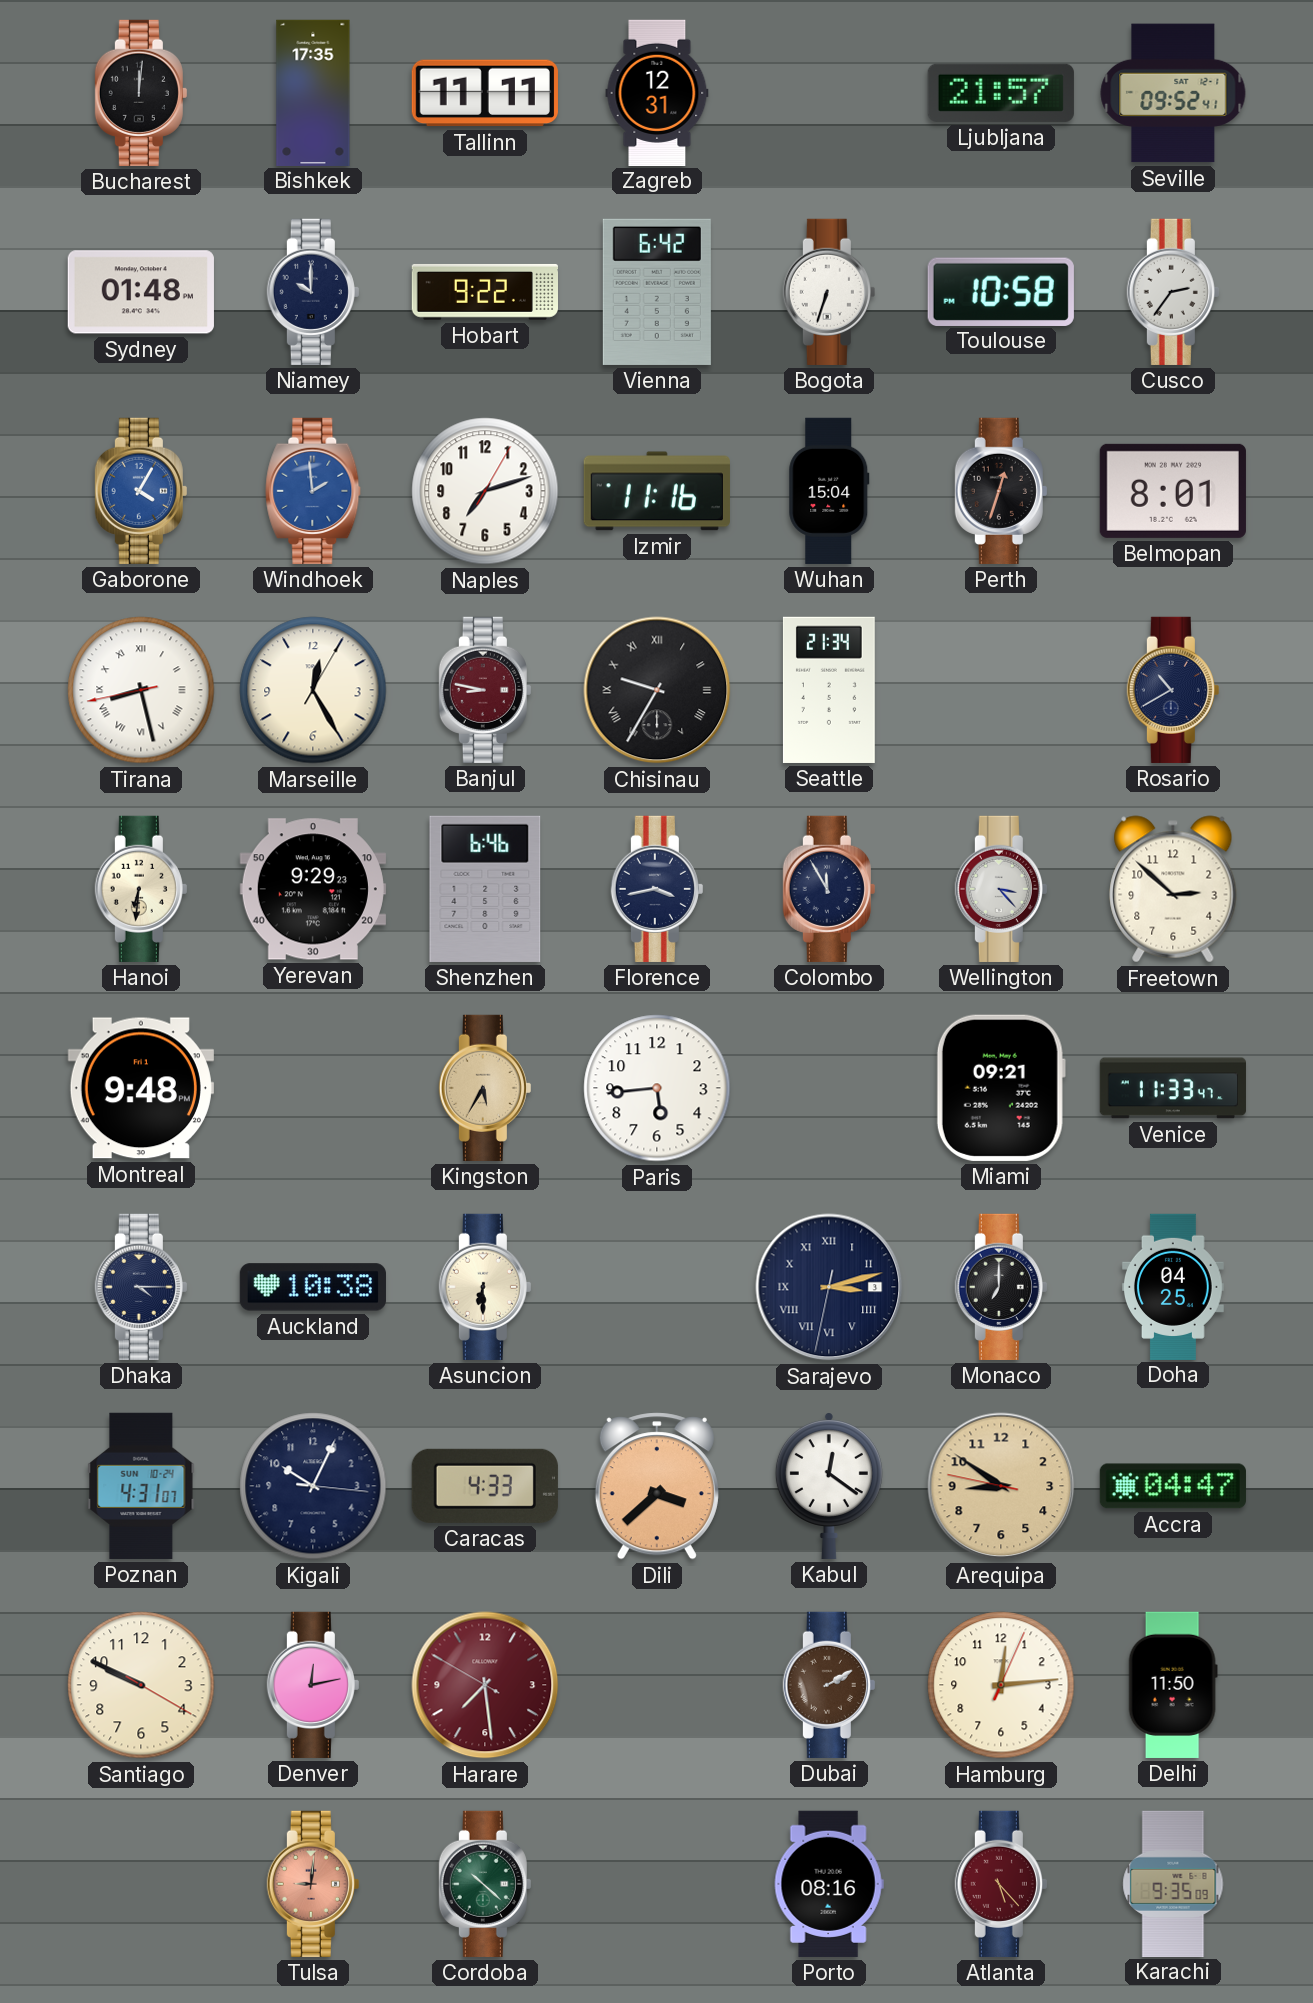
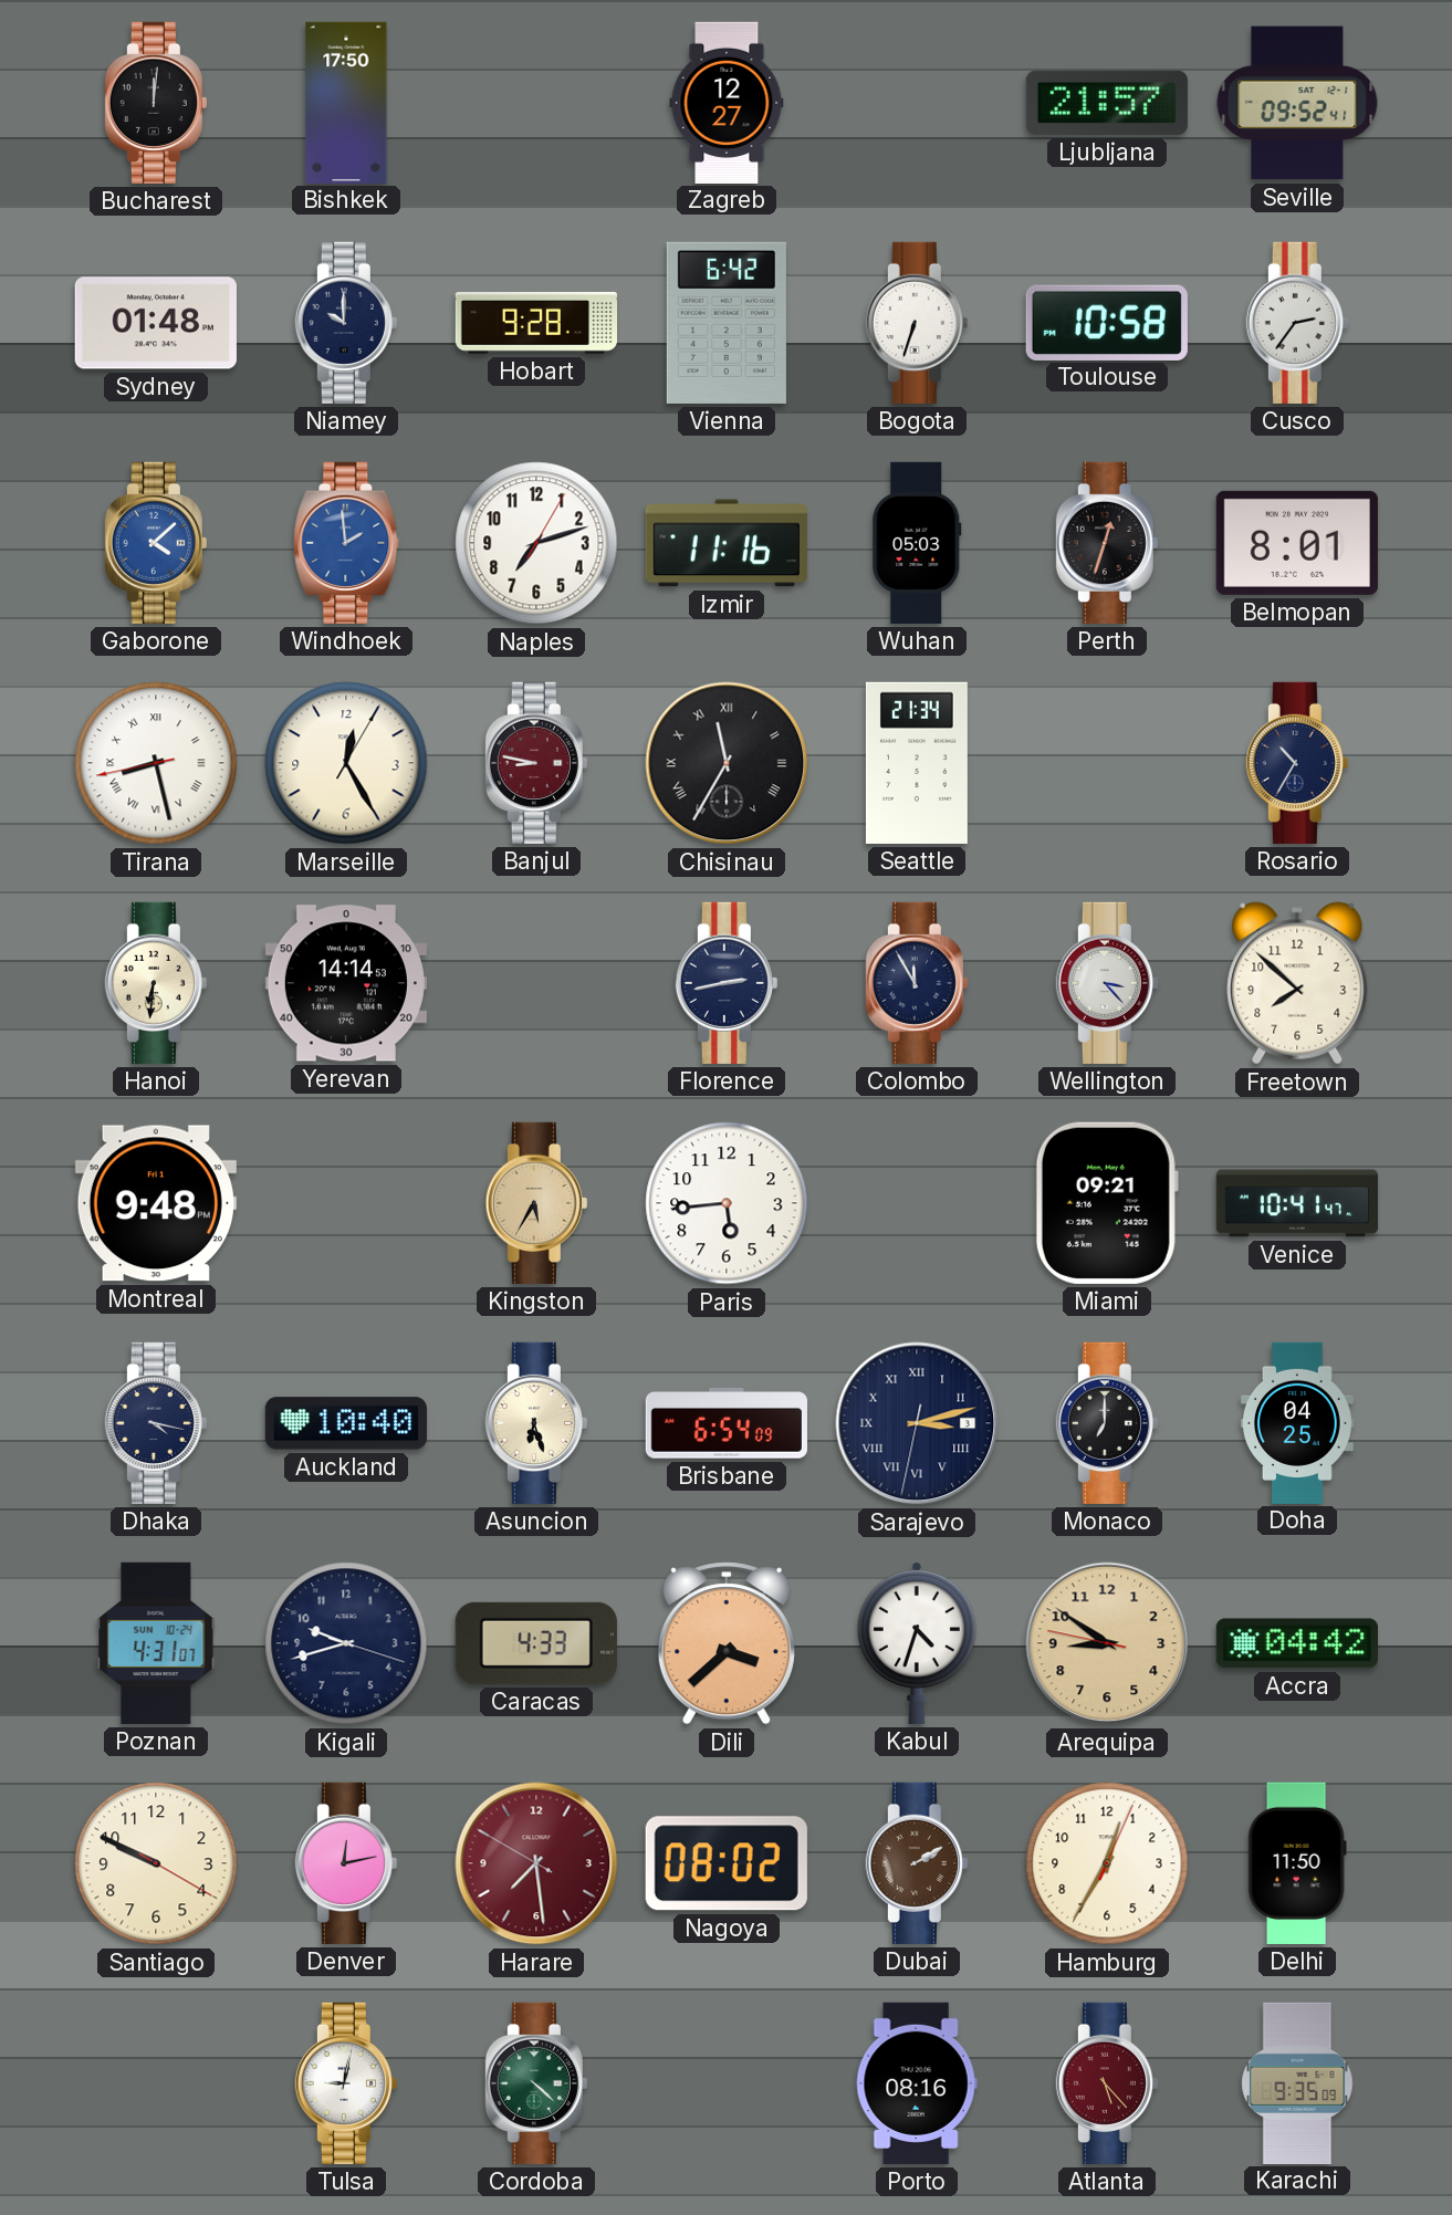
Bishkek: 17:35 -> 17:50
Tallinn: 11:11 -> none
Zagreb: 12:31 -> 12:27
Hobart: 9:22 -> 9:28
Gaborone: 4:05 -> 4:08
Wuhan: 15:04 -> 05:03
Chisinau: 9:35 -> 11:35
Rosario: 10:40 -> 10:35
Yerevan: 9:29 -> 14:14
Shenzhen: 6:46 -> none
Florence: 3:43 -> 2:43
Freetown: 2:52 -> 7:52
Venice: 11:33 -> 10:41
Dhaka: 4:15 -> 4:17
Auckland: 10:38 -> 10:40
Asuncion: 6:30 -> 6:27
Brisbane: none -> 6:54
Kigali: 10:04 -> 9:42
Kabul: 12:21 -> 4:33
Accra: 04:47 -> 04:42
Nagoya: none -> 08:02
Hamburg: 12:14 -> 12:35
Tulsa: 9:01 -> 9:02
Tulsa dial: salmon -> white
Cordoba: 10:22 -> 4:22
